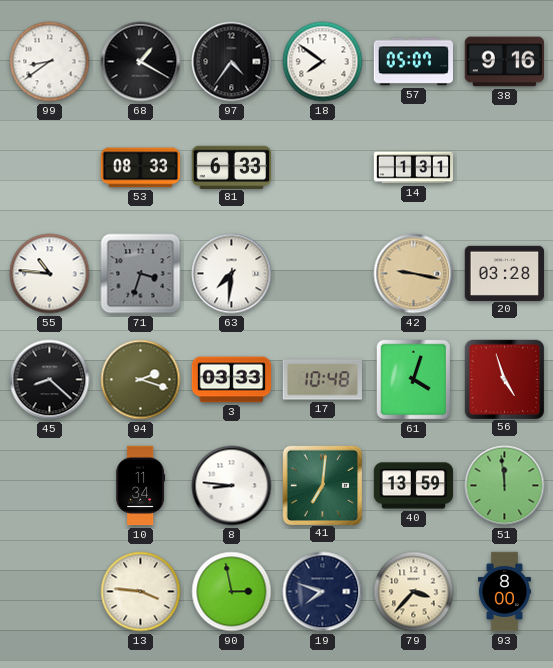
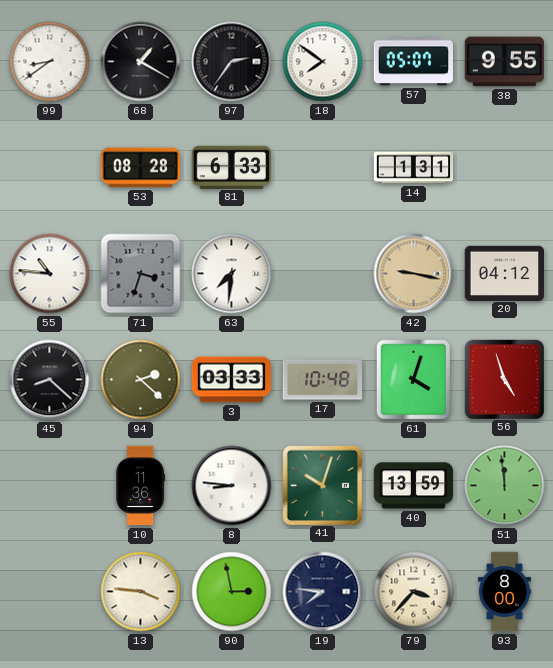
97: 4:36 -> 2:36
38: 9:16 -> 9:55
53: 08:33 -> 08:28
20: 03:28 -> 04:12
94: 2:18 -> 2:22
10: 11:34 -> 11:36
41: 7:01 -> 10:03
19: 7:48 -> 7:46
